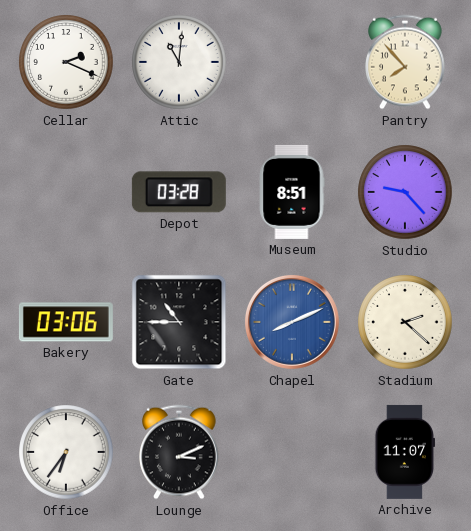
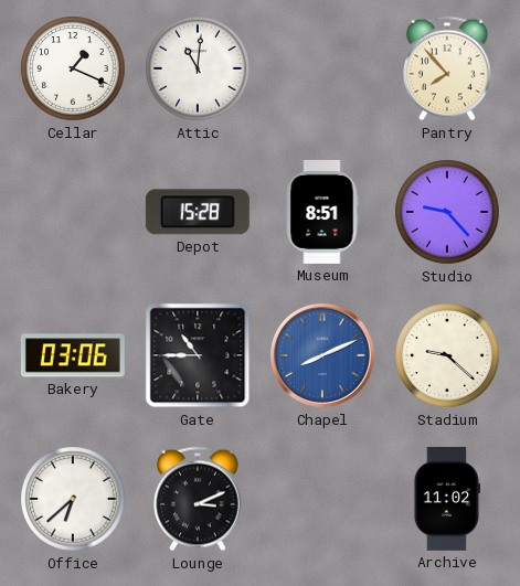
Cellar: 2:19 -> 1:19
Depot: 03:28 -> 15:28
Stadium: 2:22 -> 9:22
Office: 6:36 -> 6:38
Archive: 11:07 -> 11:02
